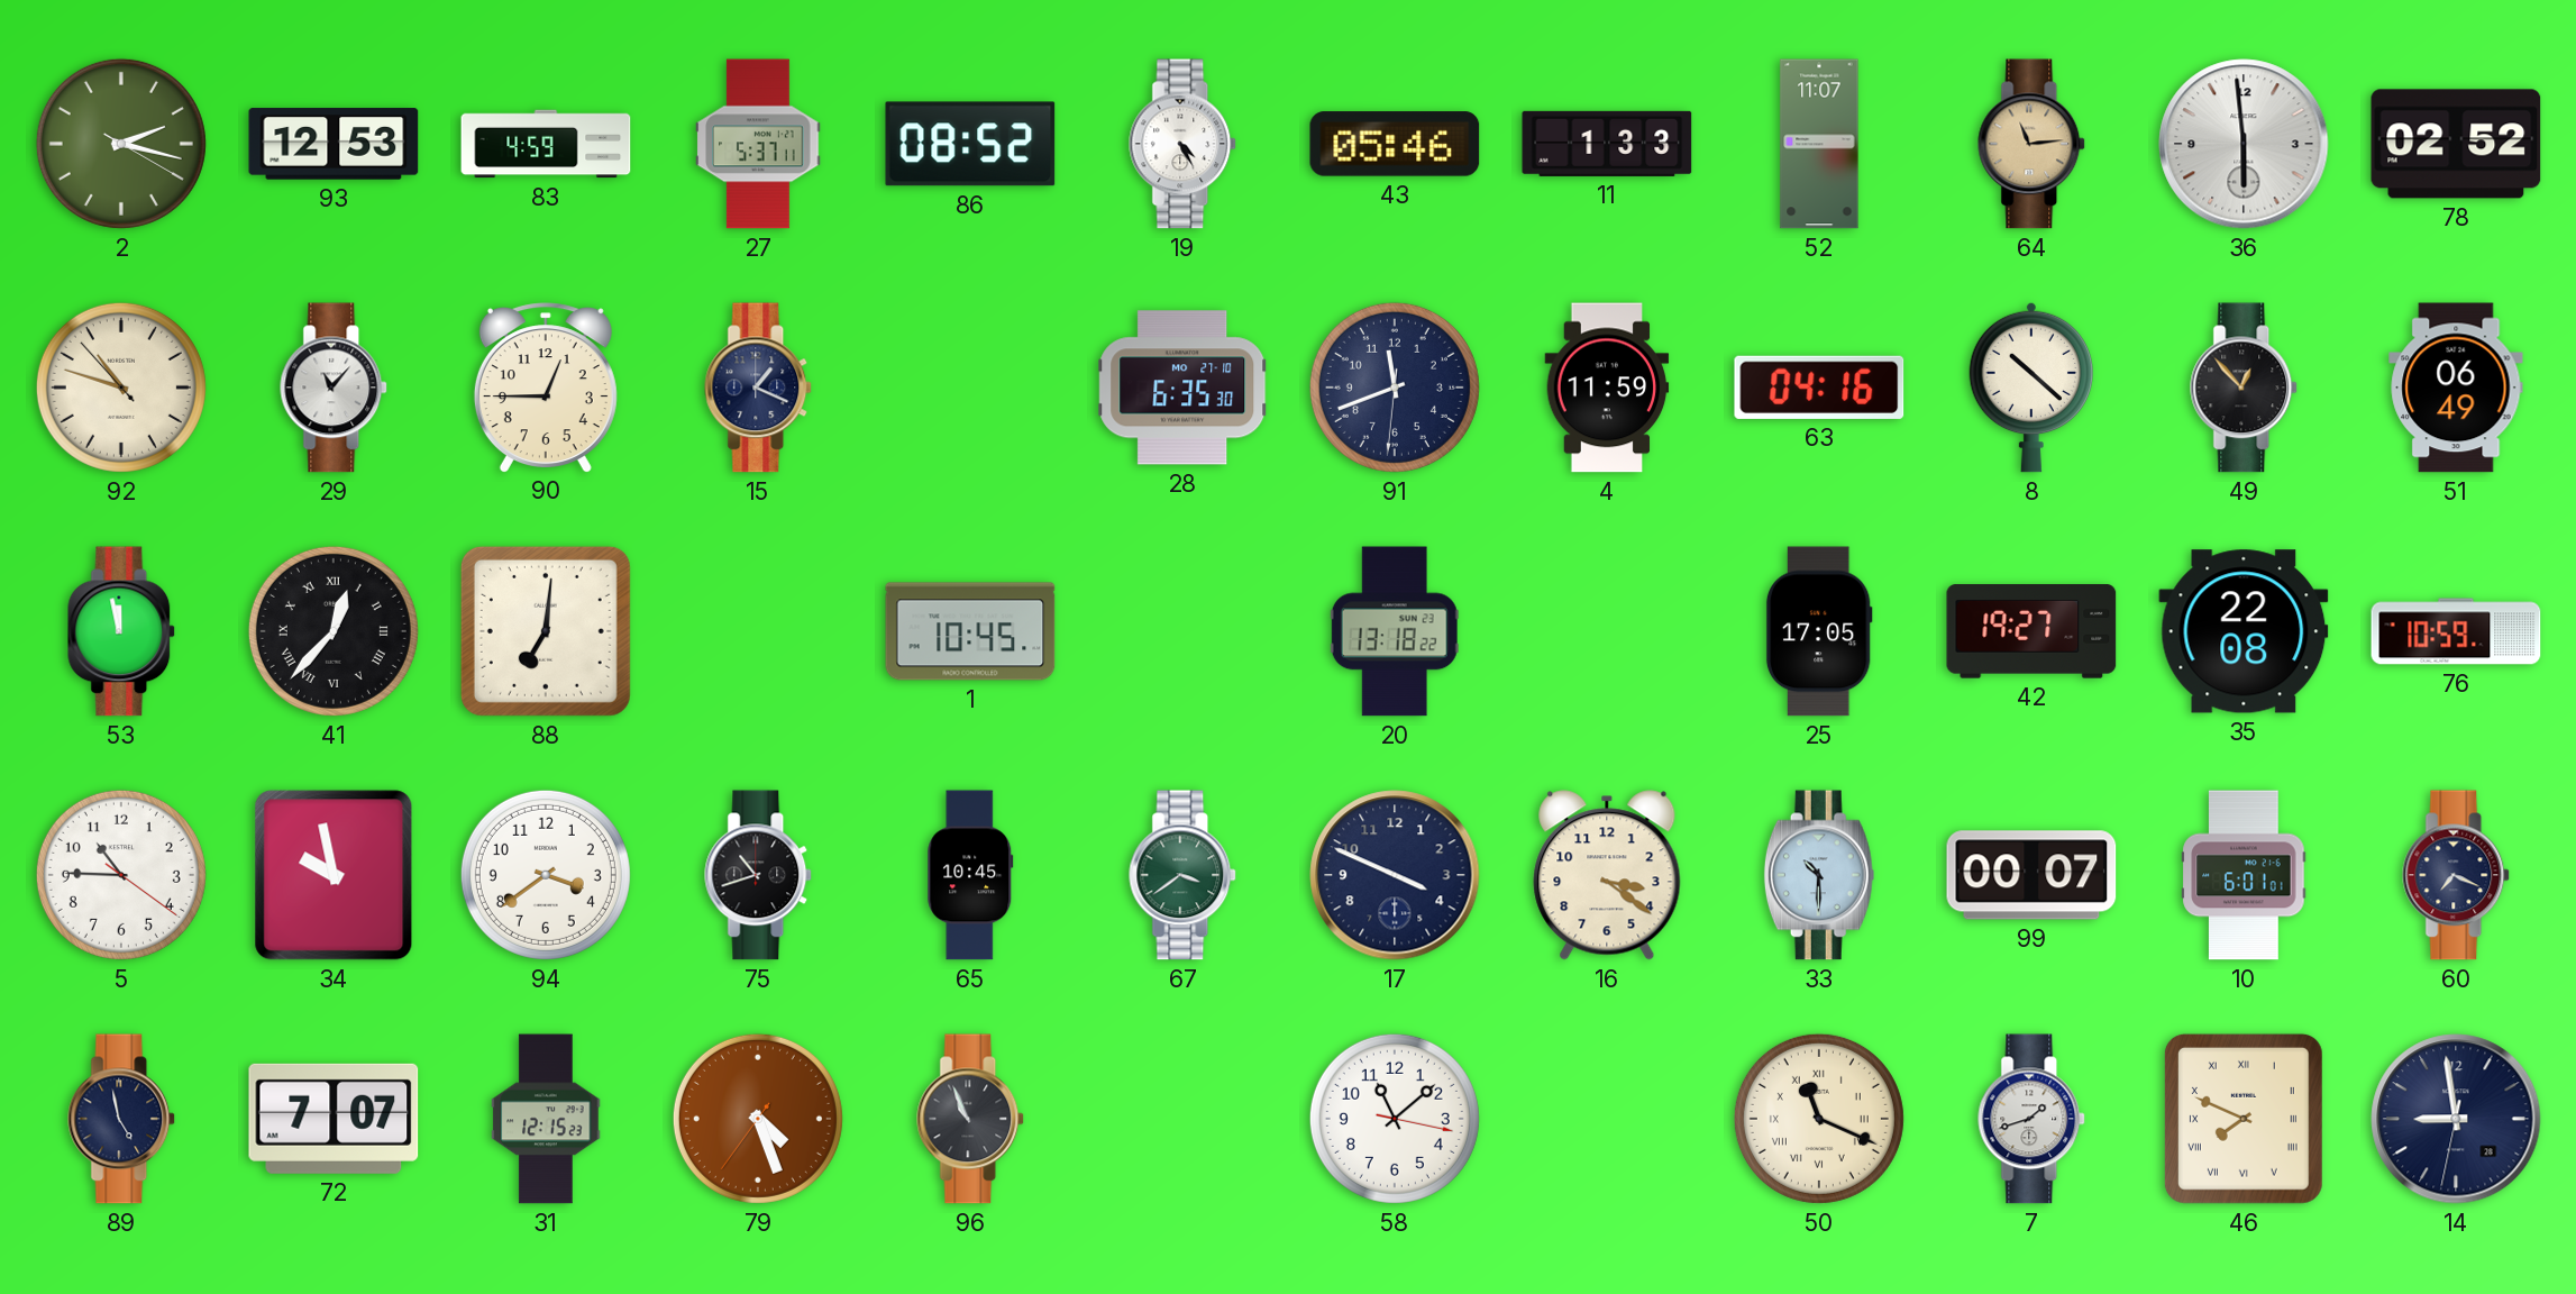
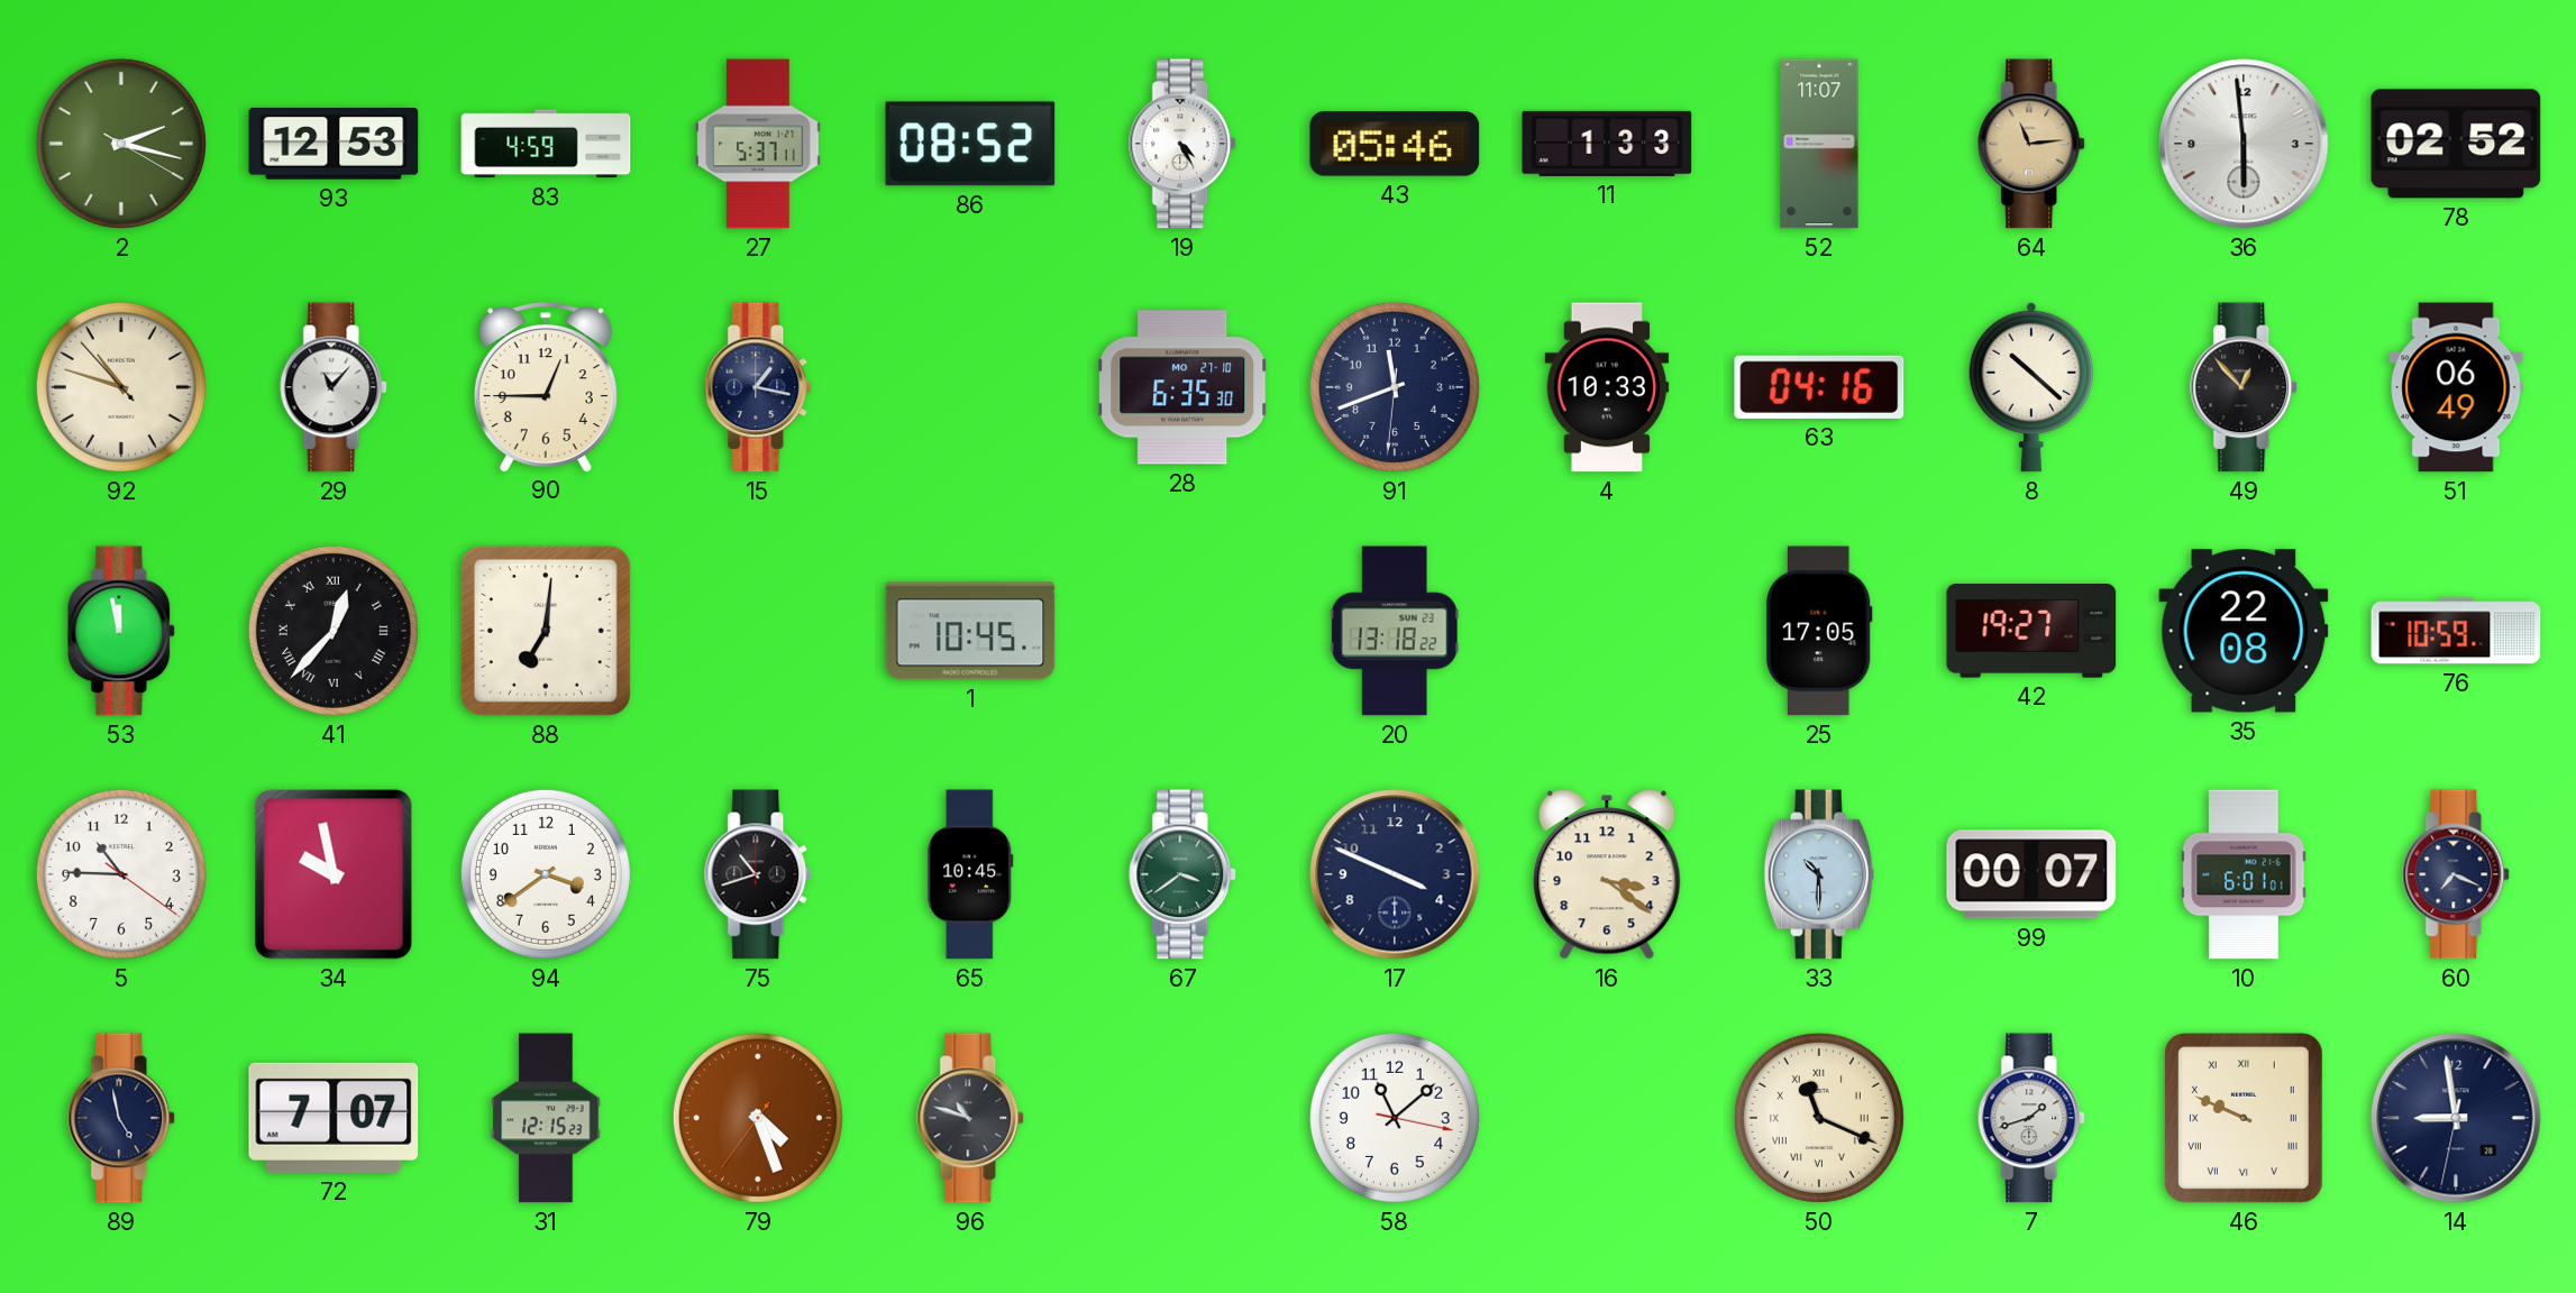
15: 1:19 -> 1:17
4: 11:59 -> 10:33
96: 10:56 -> 10:48
46: 7:49 -> 9:49
